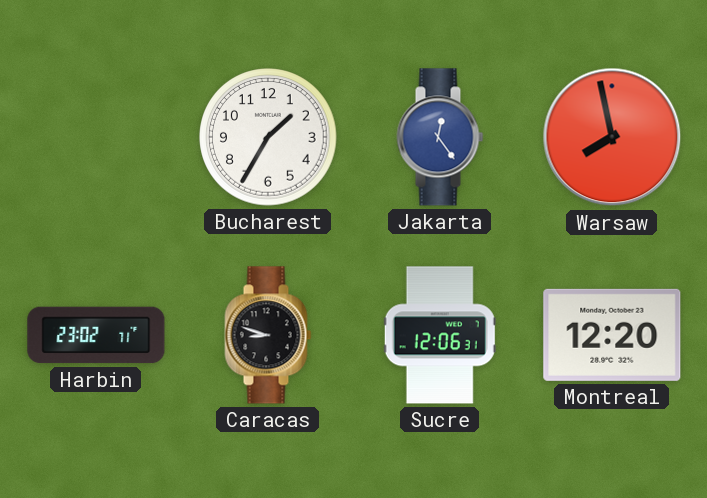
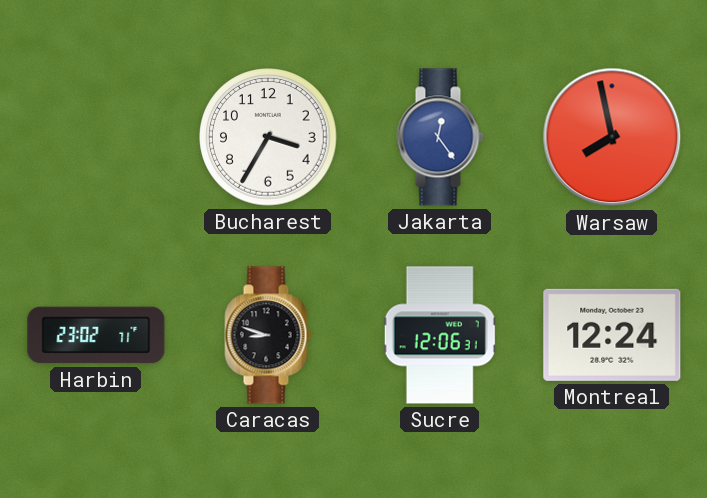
Bucharest: 1:35 -> 3:35
Montreal: 12:20 -> 12:24
